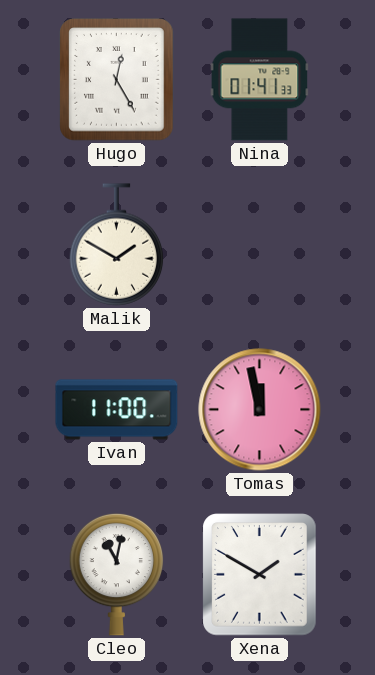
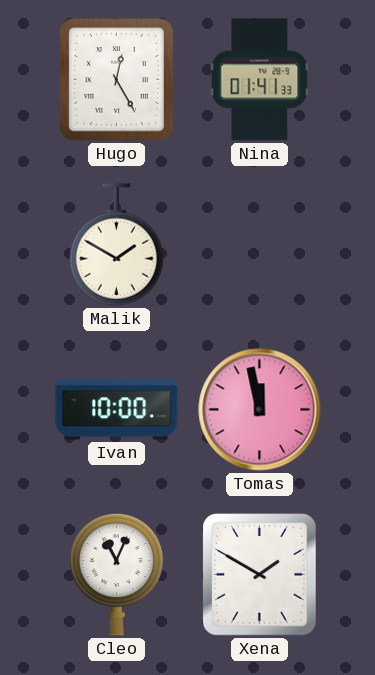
Ivan: 11:00 -> 10:00
Cleo: 11:02 -> 11:04
